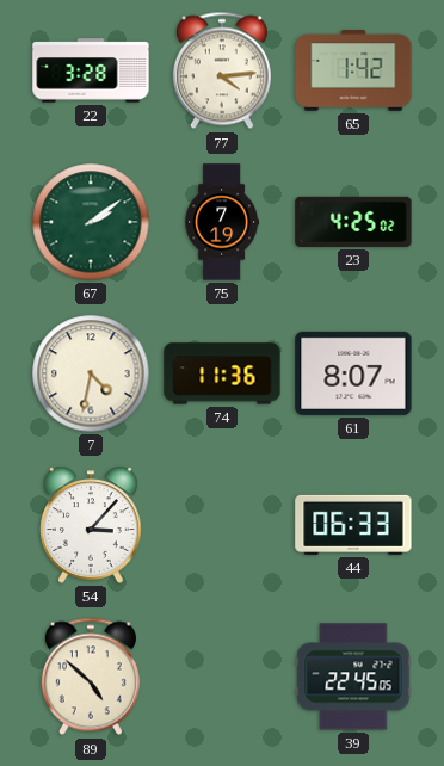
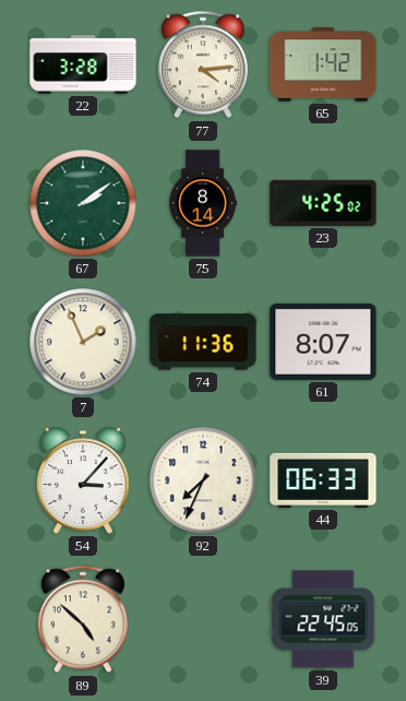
75: 7:19 -> 8:14
7: 4:32 -> 1:56
92: none -> 7:34
